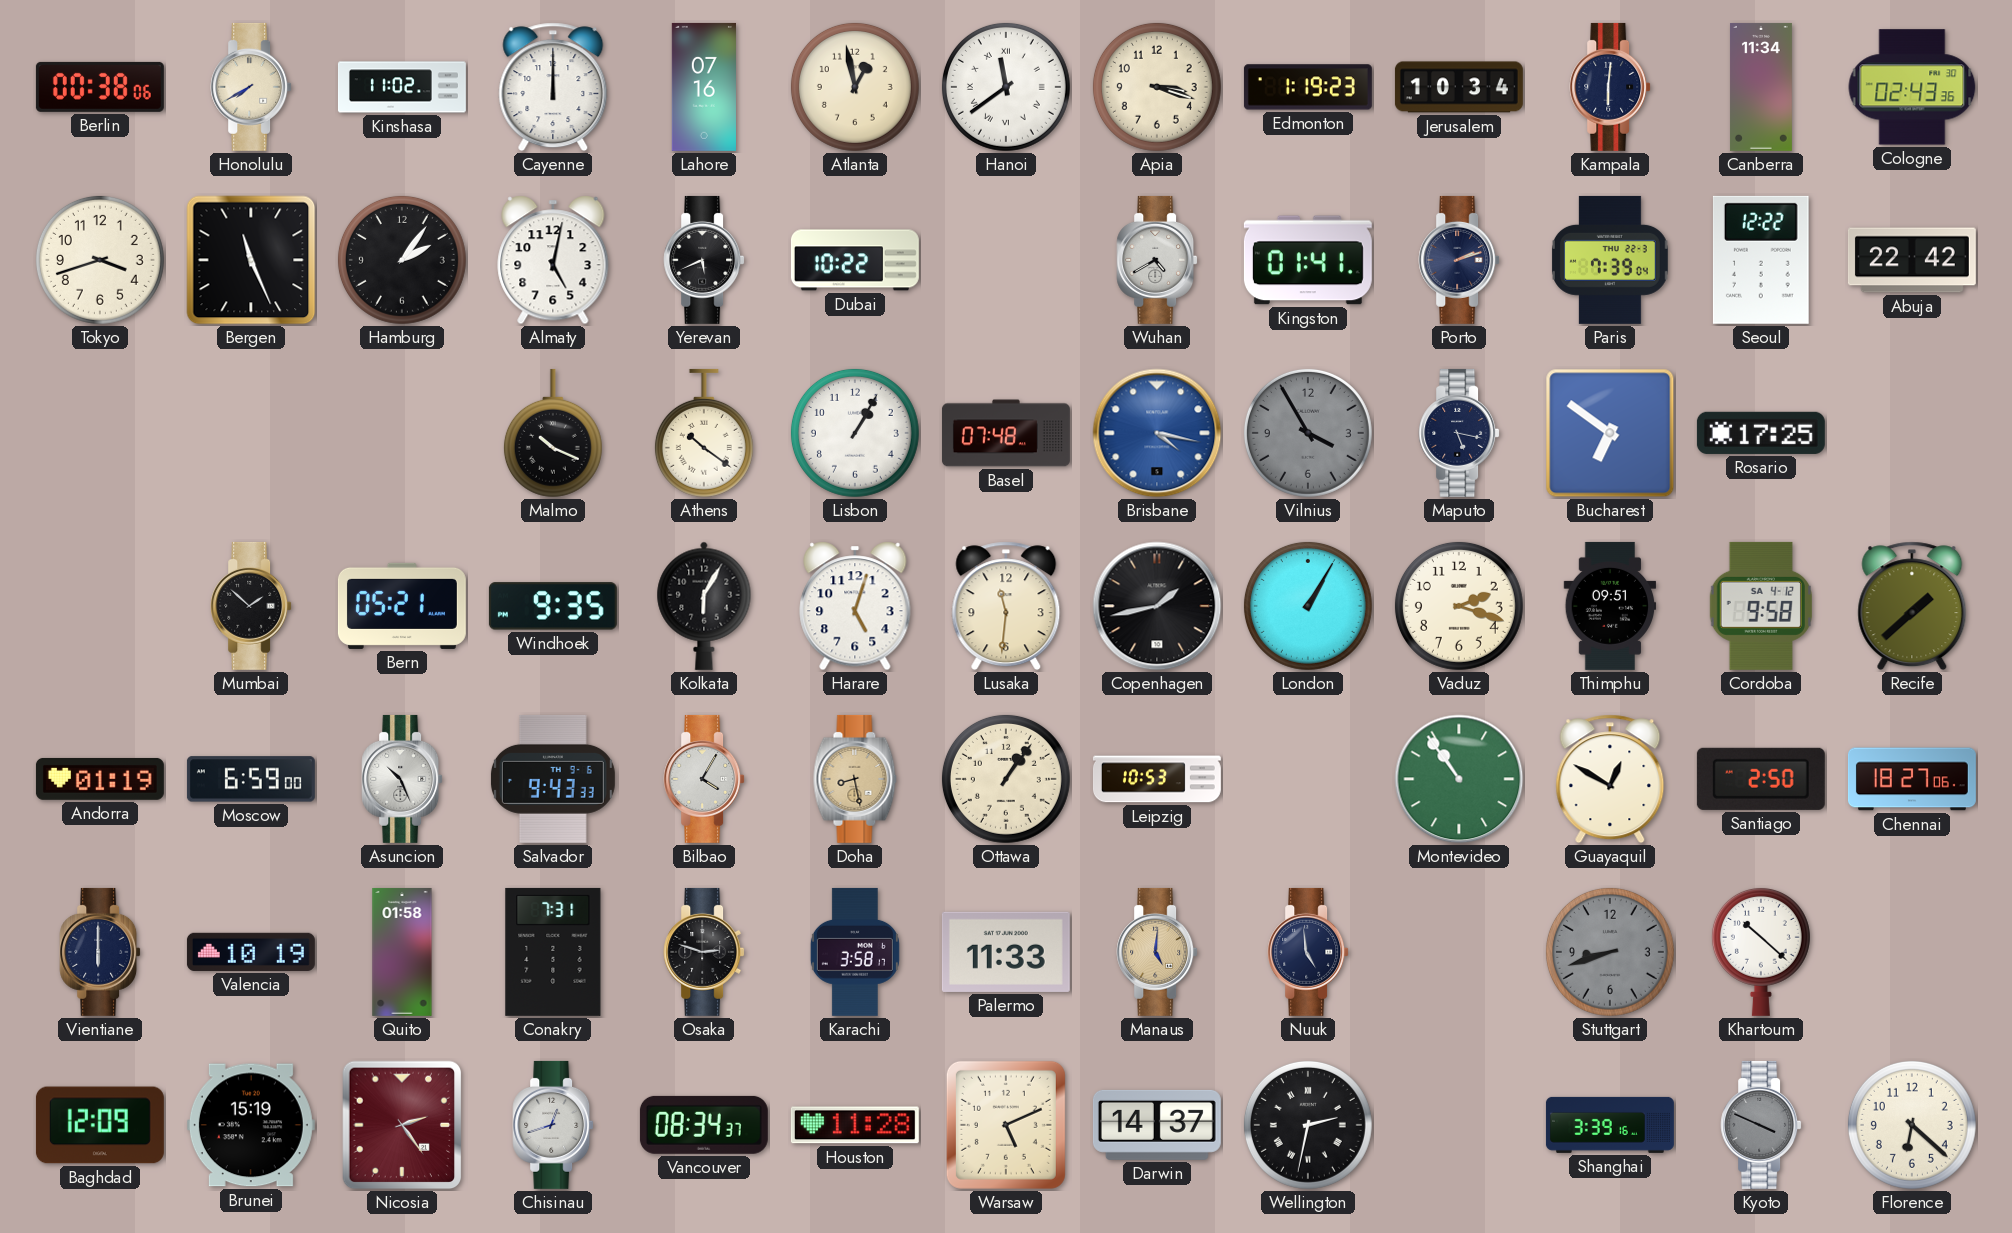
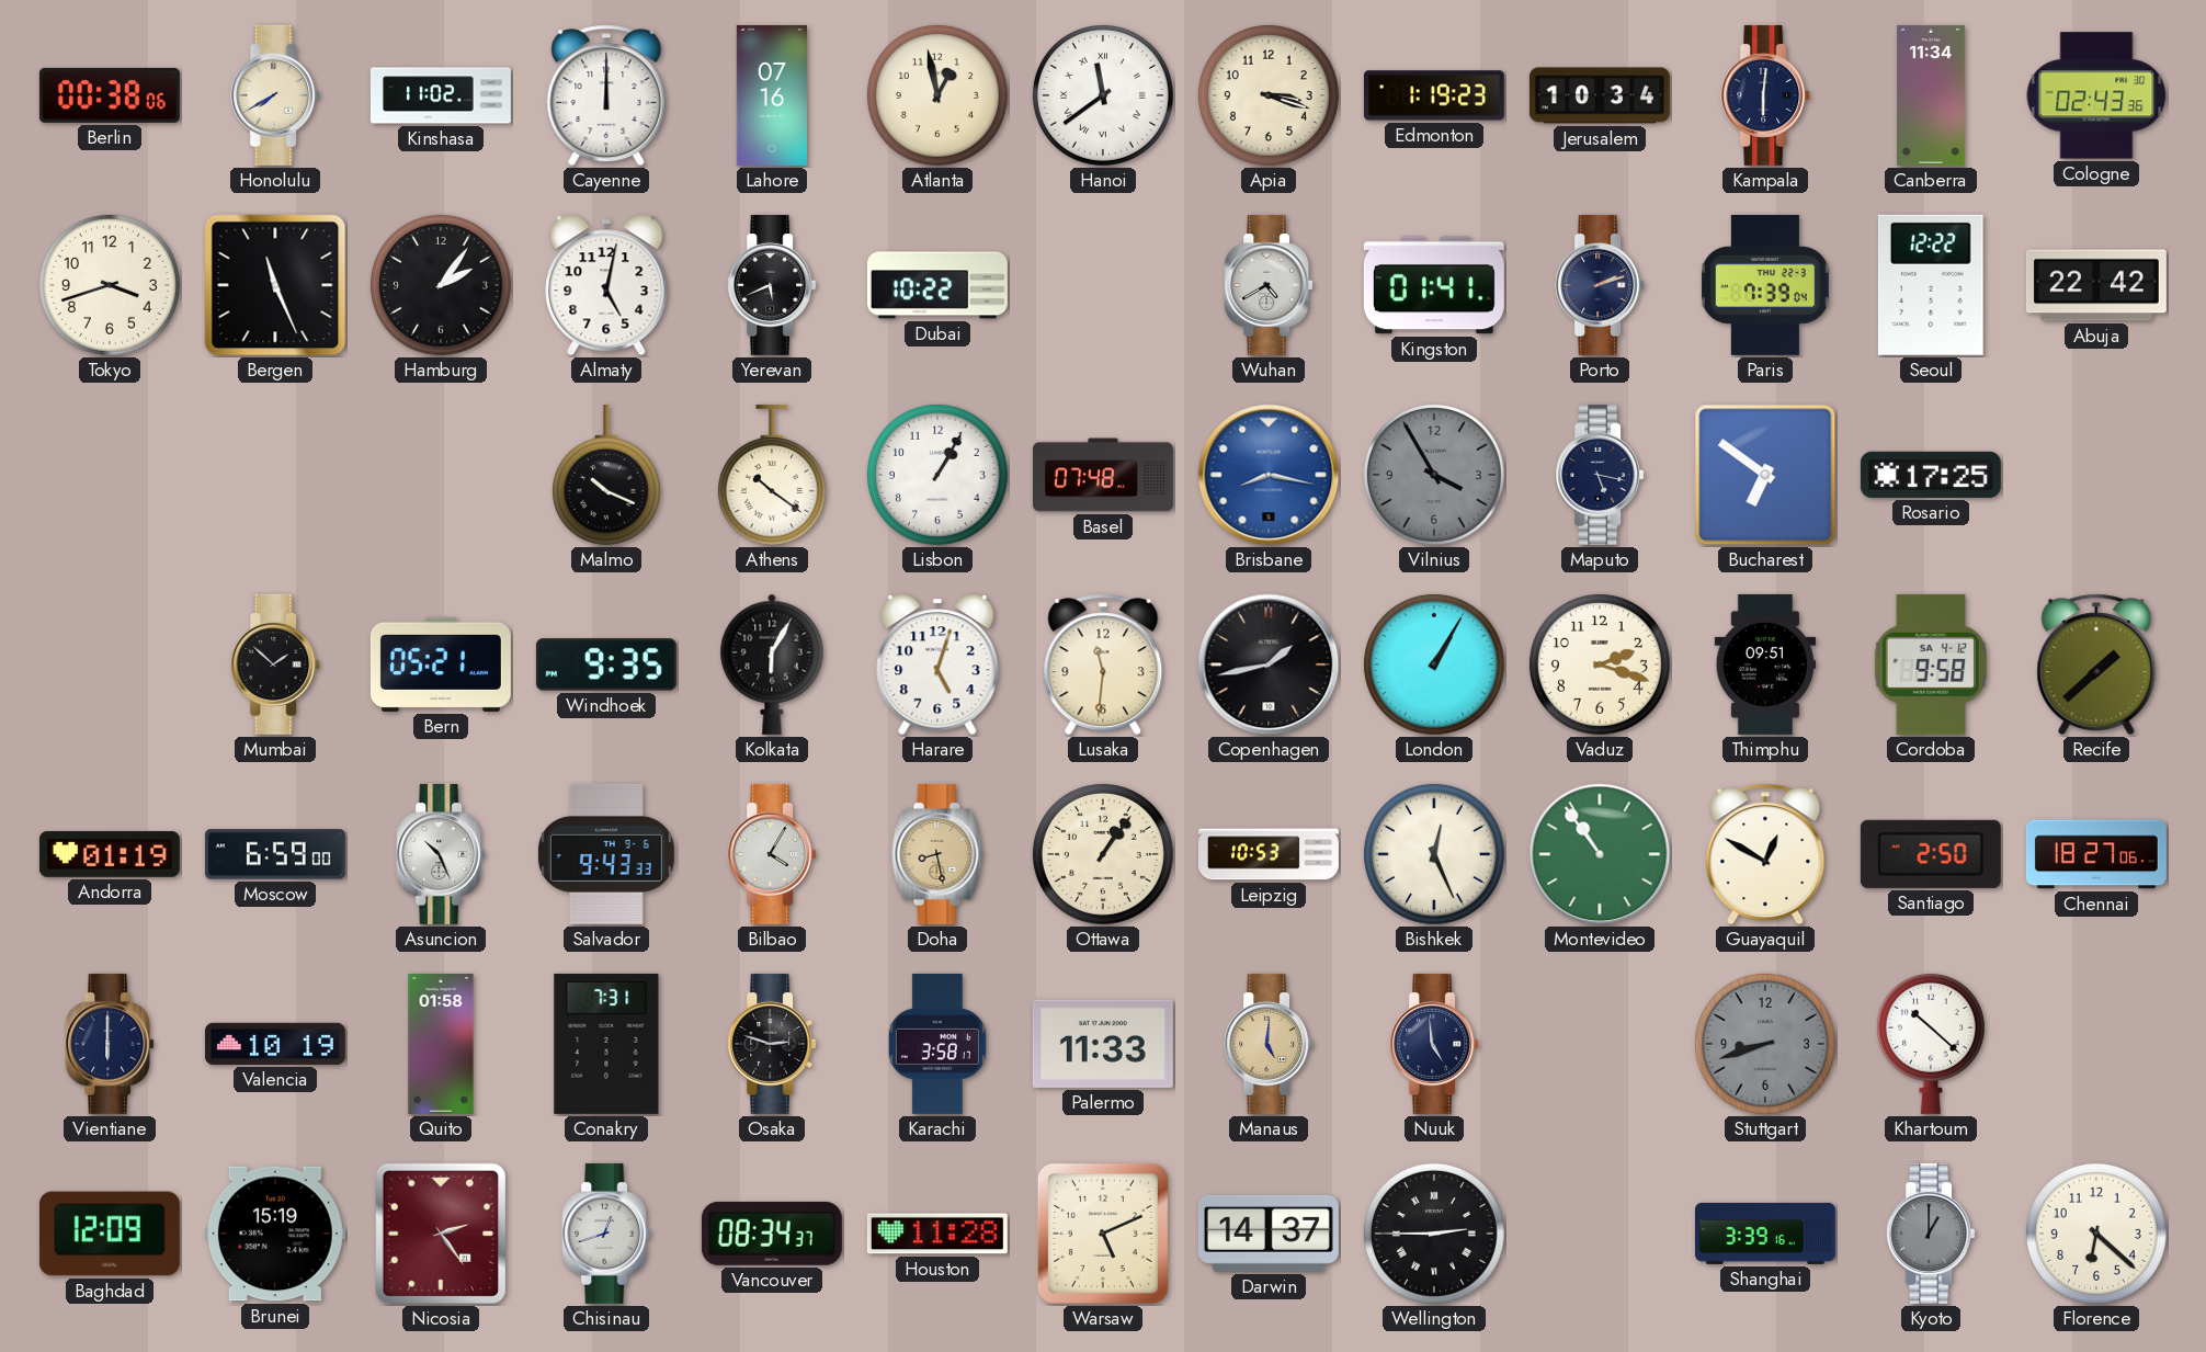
Brisbane: 4:17 -> 8:17
Bishkek: none -> 12:26
Wellington: 2:32 -> 2:45
Kyoto: 3:49 -> 1:00
